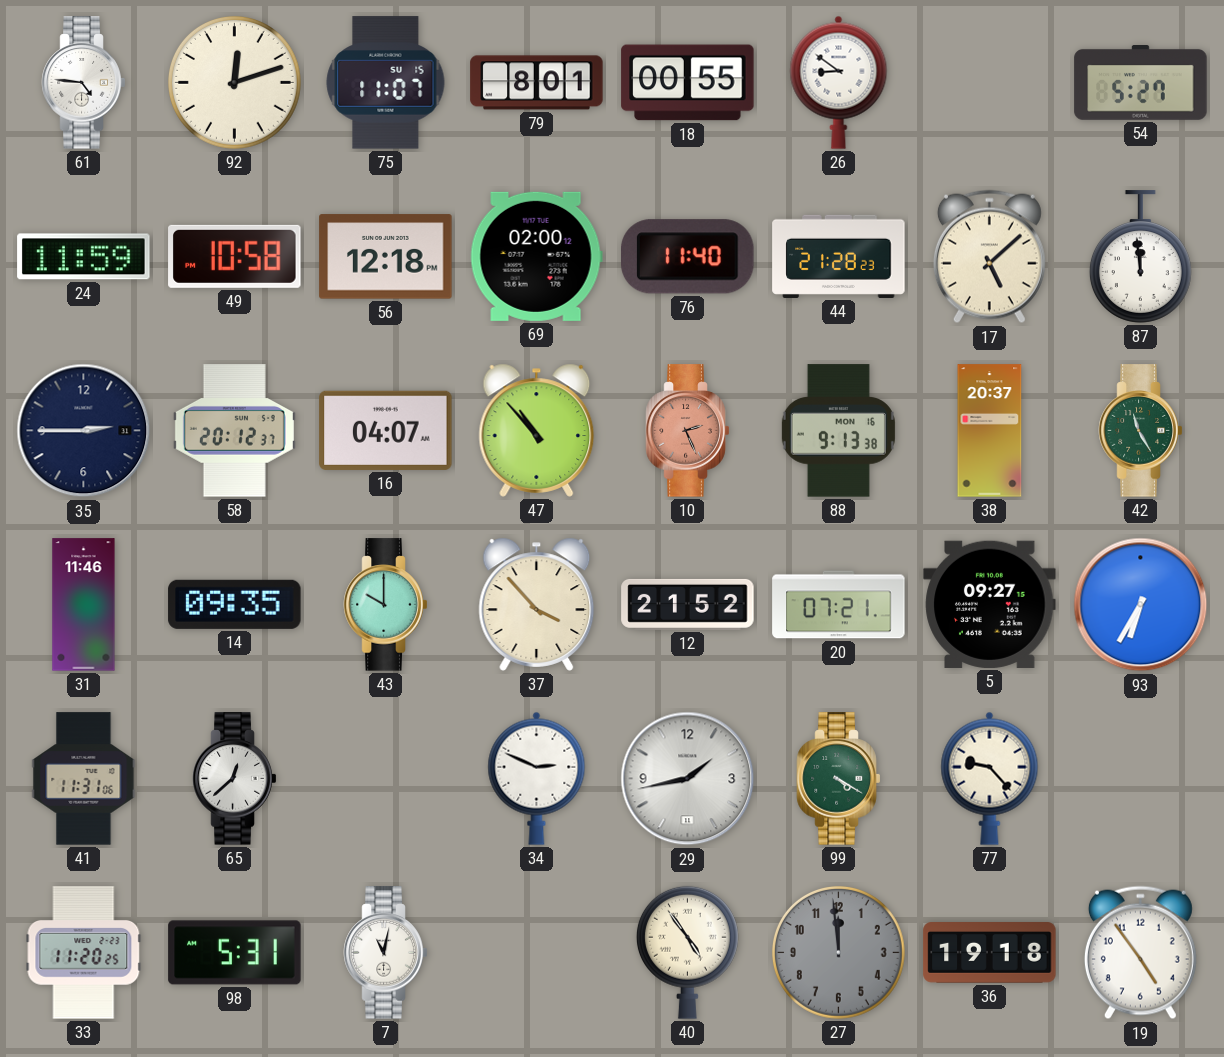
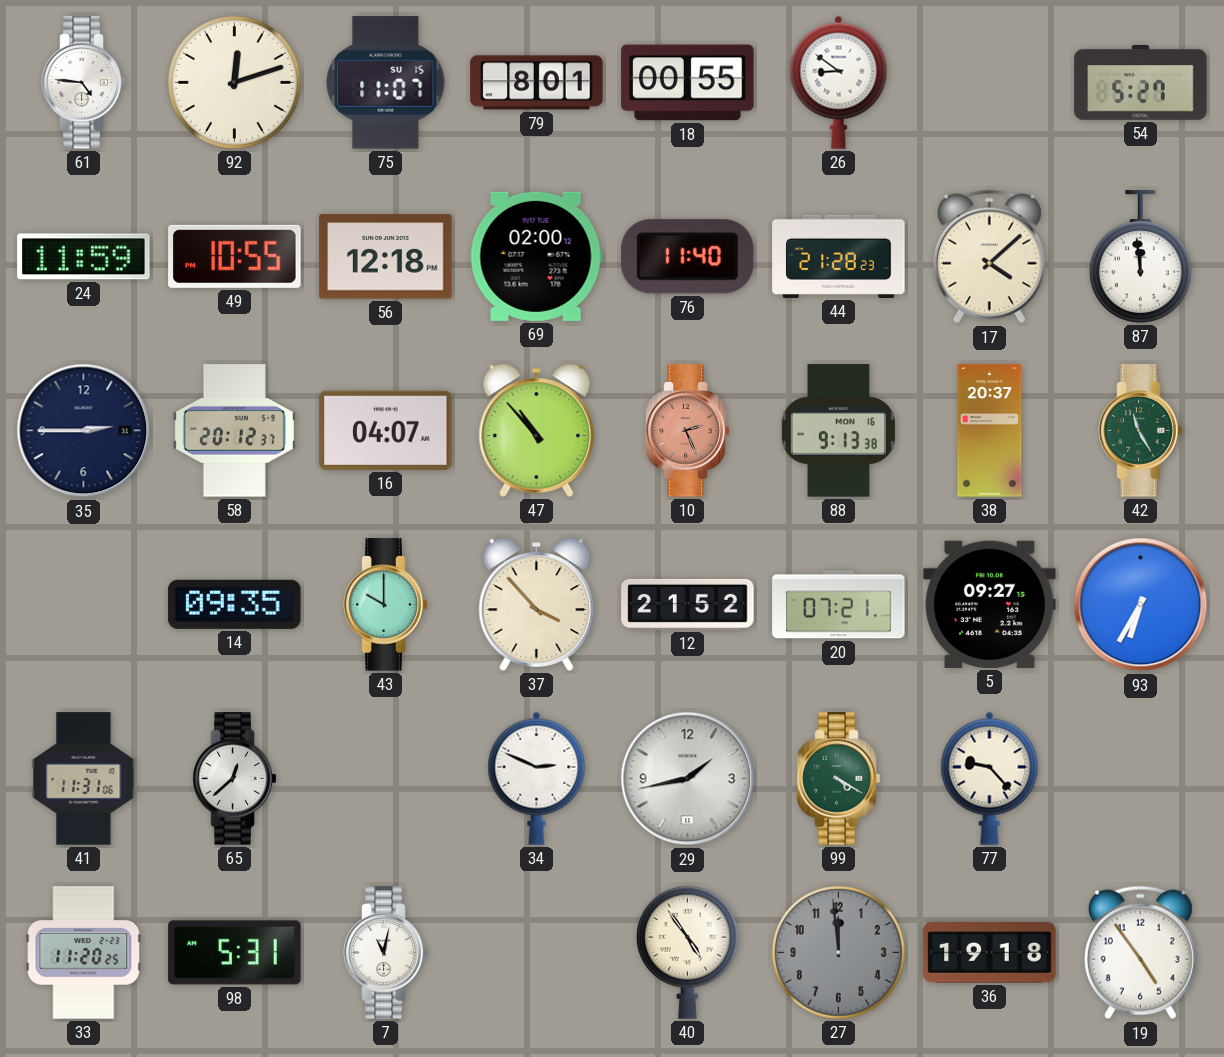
49: 10:58 -> 10:55
17: 5:08 -> 4:08
31: 11:46 -> none
